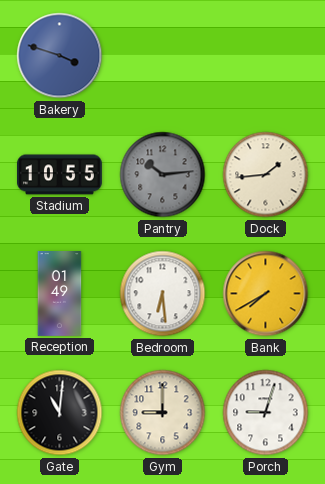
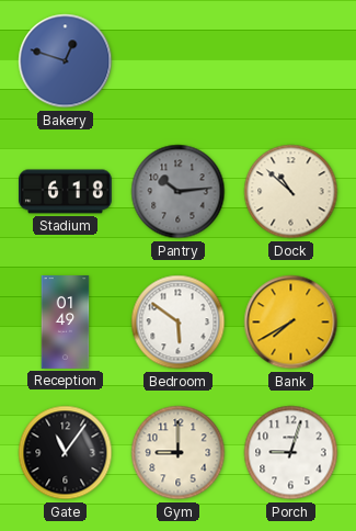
Bakery: 3:48 -> 12:48
Stadium: 10:55 -> 6:18
Dock: 1:44 -> 10:52
Bedroom: 6:29 -> 5:51
Gate: 11:01 -> 11:06
